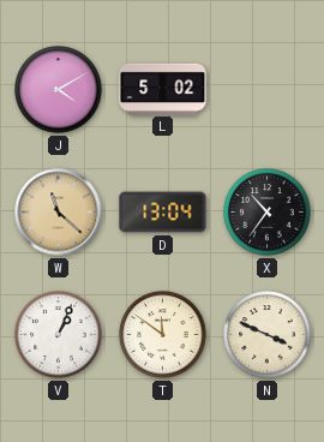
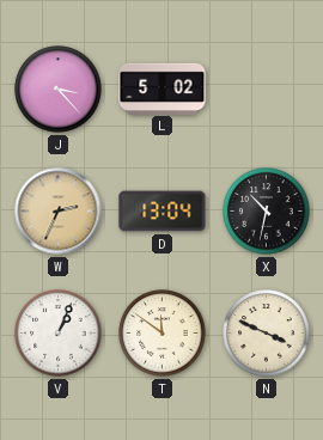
J: 4:10 -> 3:23
W: 11:22 -> 2:34
X: 10:36 -> 10:32
